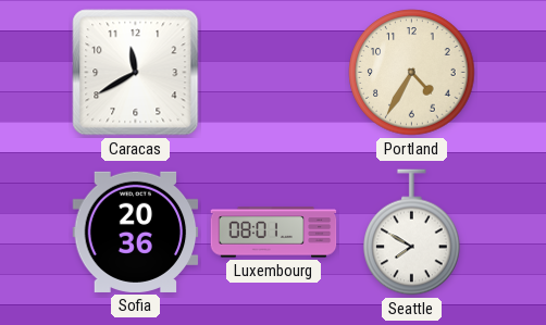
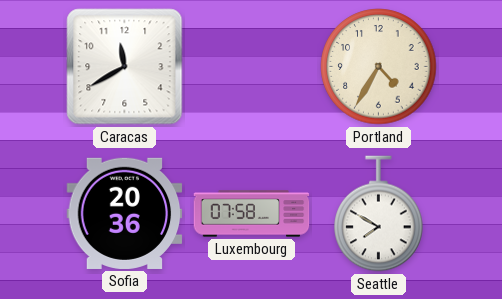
Luxembourg: 08:01 -> 07:58
